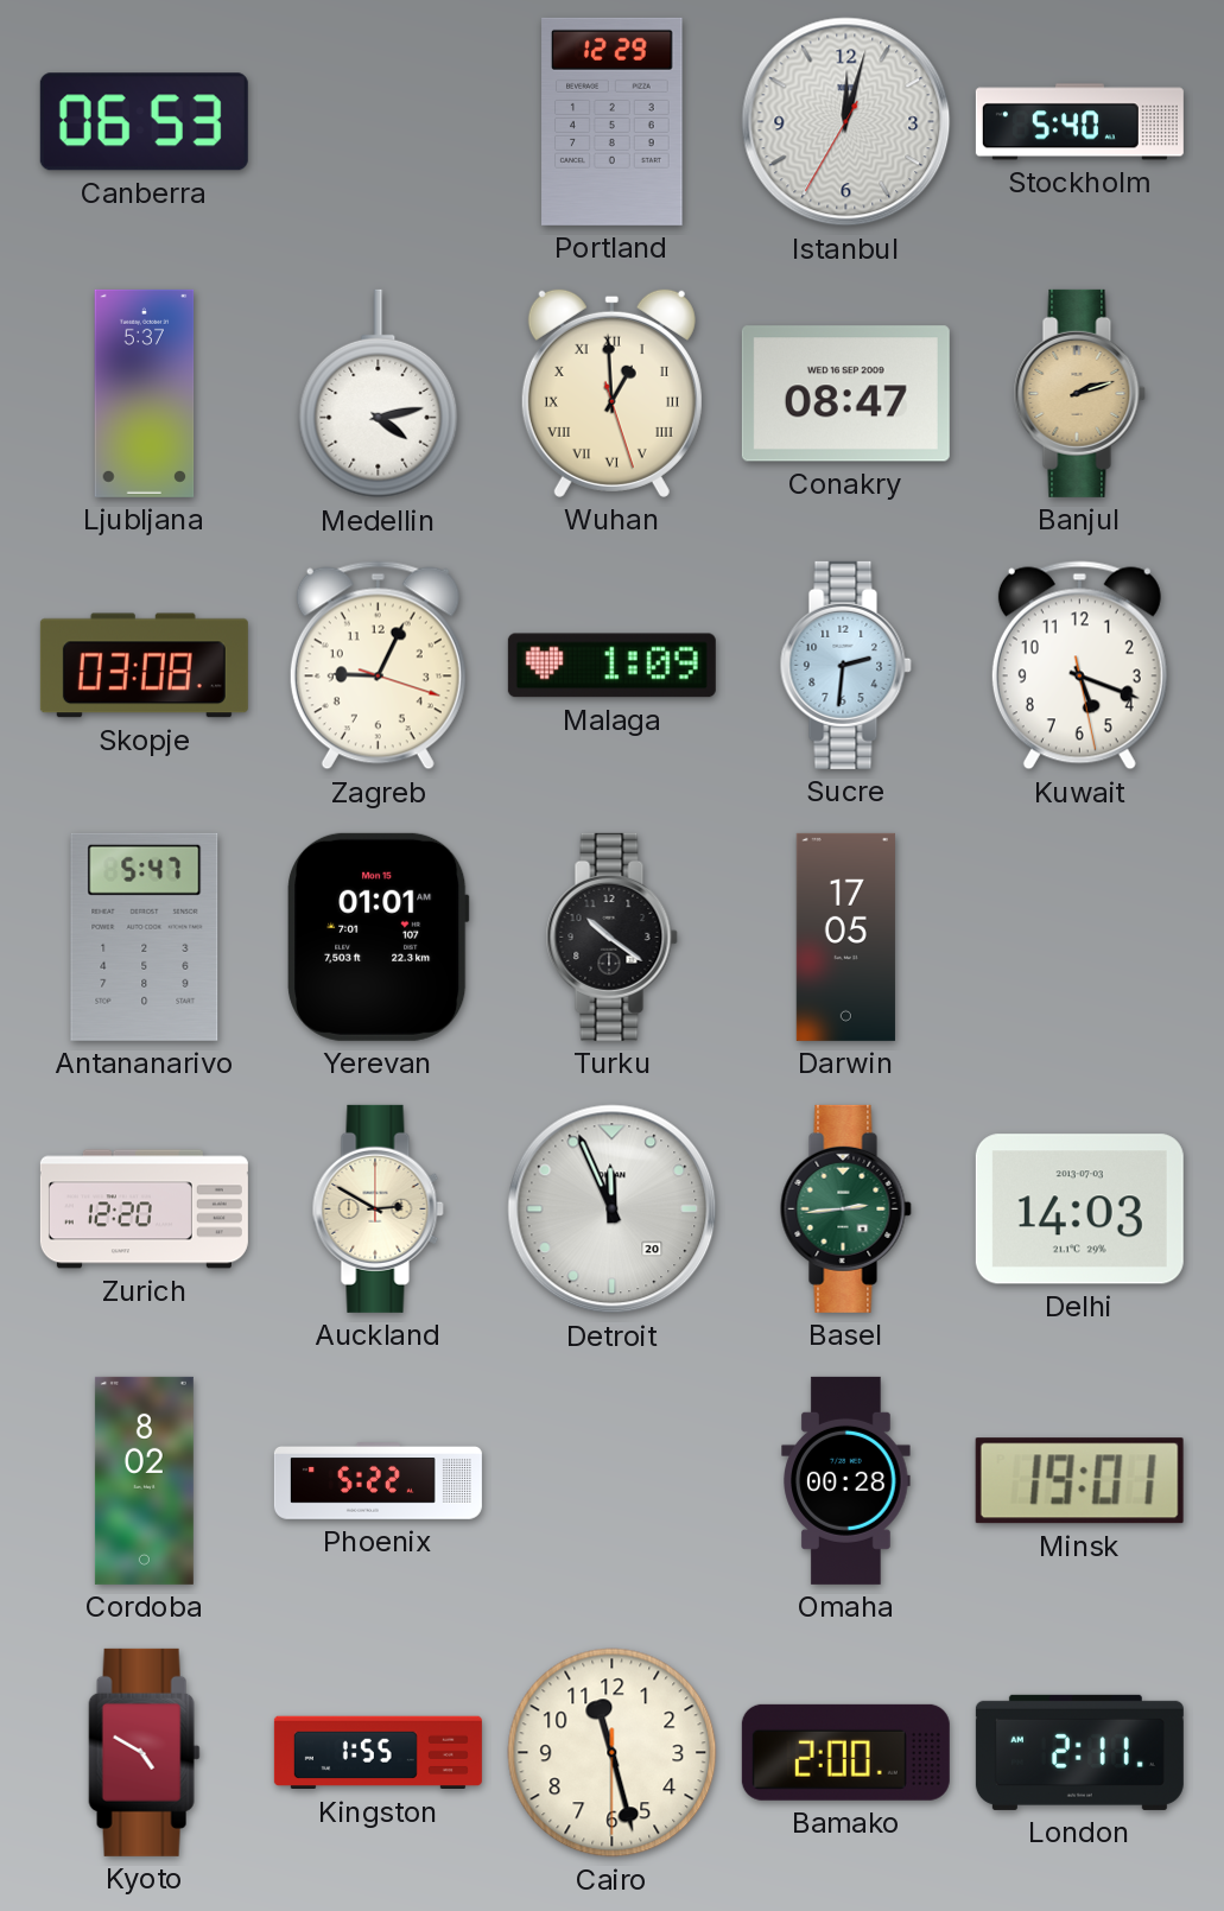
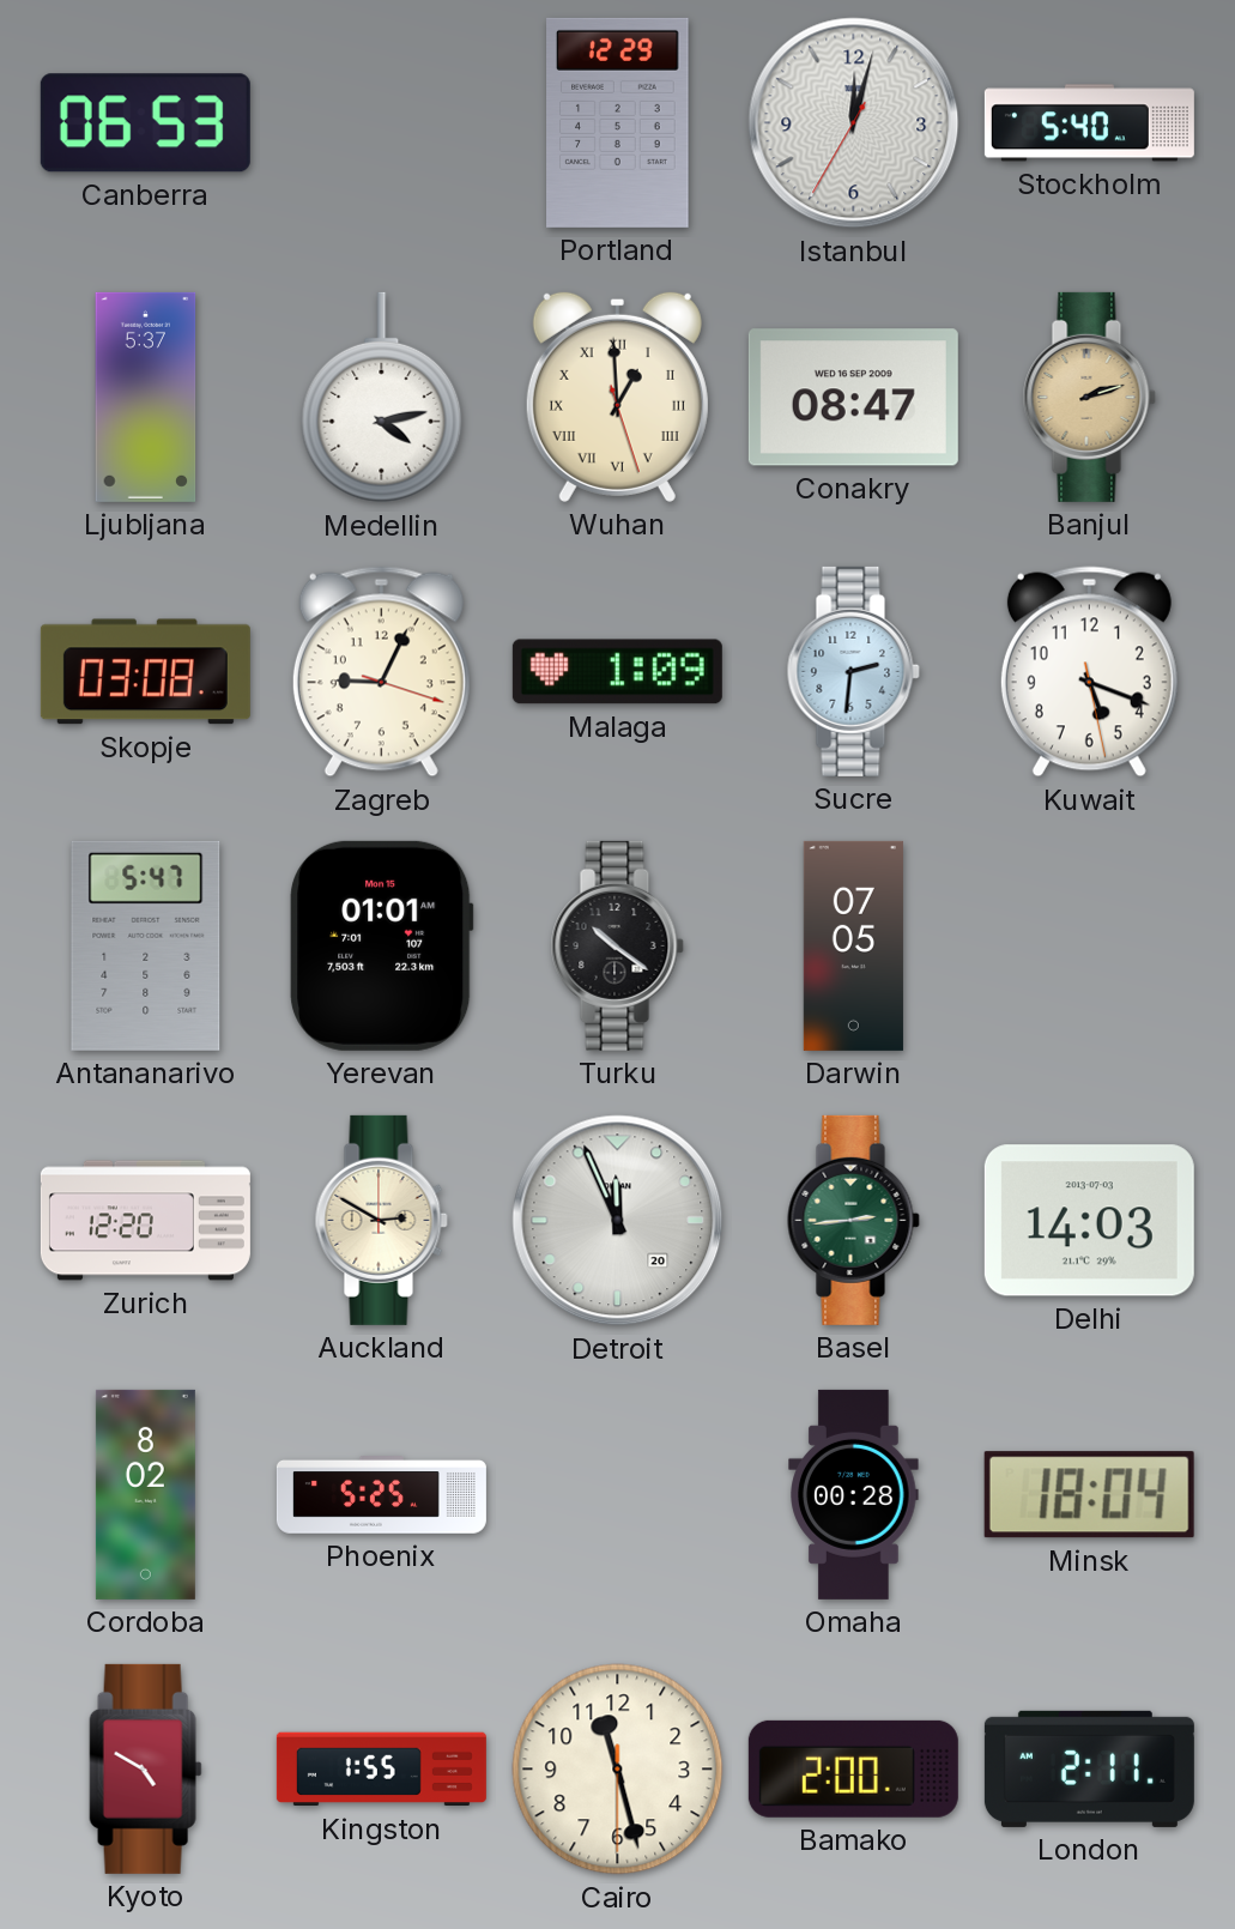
Darwin: 17:05 -> 07:05
Phoenix: 5:22 -> 5:25
Minsk: 19:01 -> 18:04
